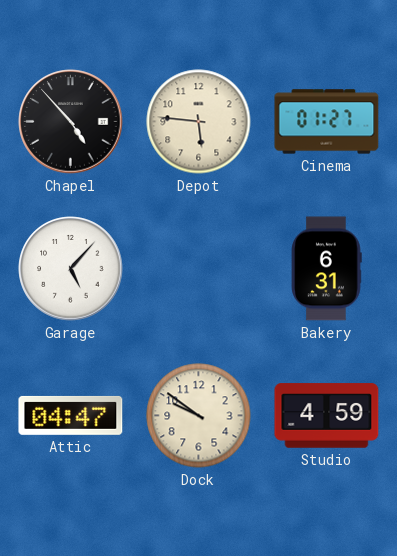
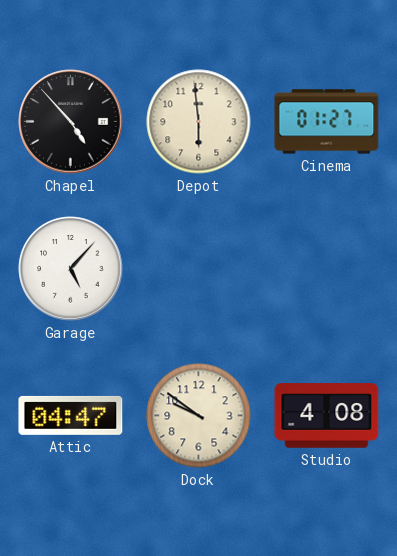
Depot: 5:46 -> 5:59
Bakery: 6:31 -> none
Studio: 4:59 -> 4:08
